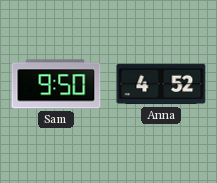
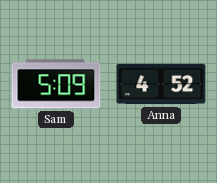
Sam: 9:50 -> 5:09
